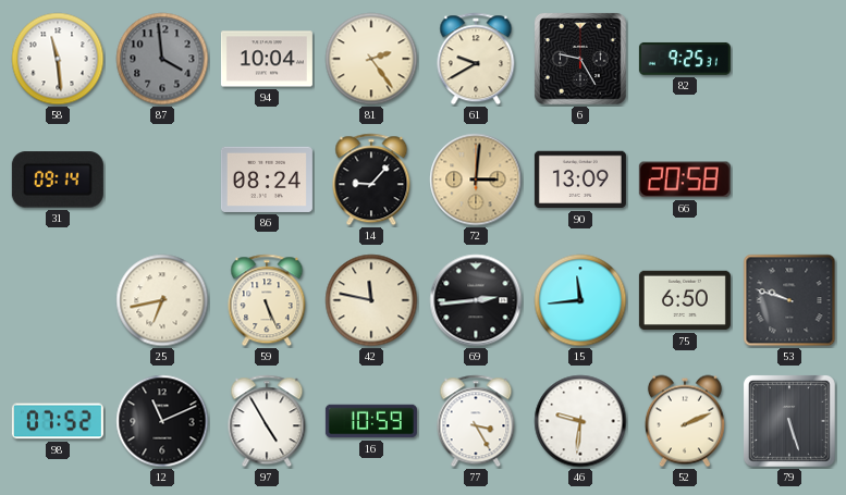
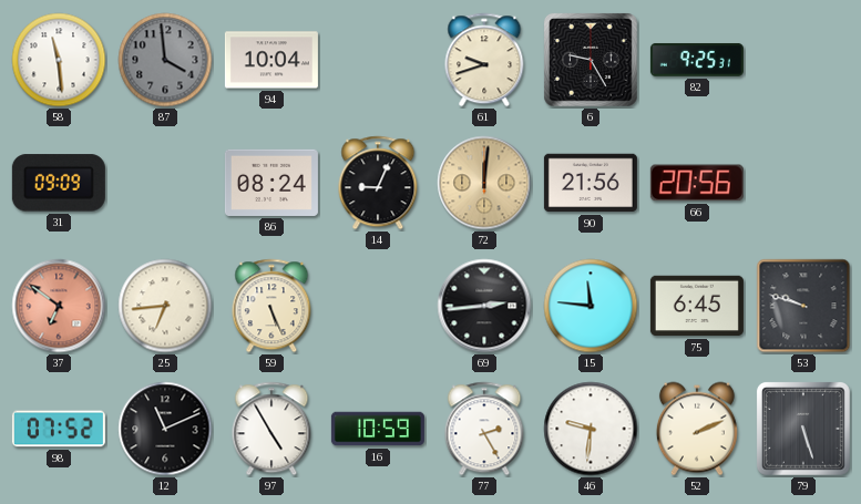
81: 2:24 -> none
61: 9:40 -> 9:42
31: 09:14 -> 09:09
14: 9:07 -> 9:04
72: 3:01 -> 12:01
90: 13:09 -> 21:56
66: 20:58 -> 20:56
37: none -> 6:51
25: 6:43 -> 6:44
42: 11:47 -> none
15: 11:44 -> 11:46
75: 6:50 -> 6:45
77: 3:25 -> 2:25
